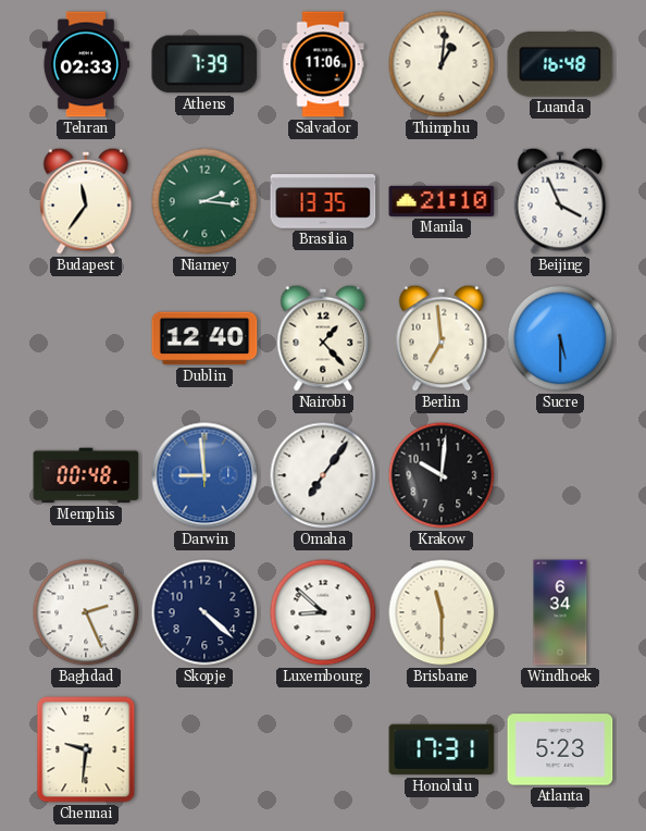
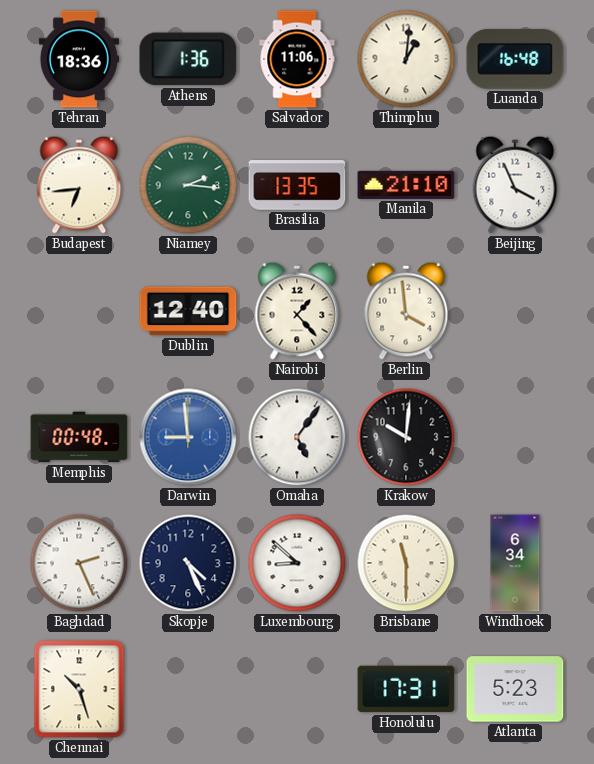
Tehran: 02:33 -> 18:36
Athens: 7:39 -> 1:36
Budapest: 11:36 -> 6:44
Berlin: 6:59 -> 3:59
Sucre: 5:30 -> none
Omaha: 7:06 -> 5:06
Skopje: 4:22 -> 4:26
Chennai: 9:31 -> 10:27
